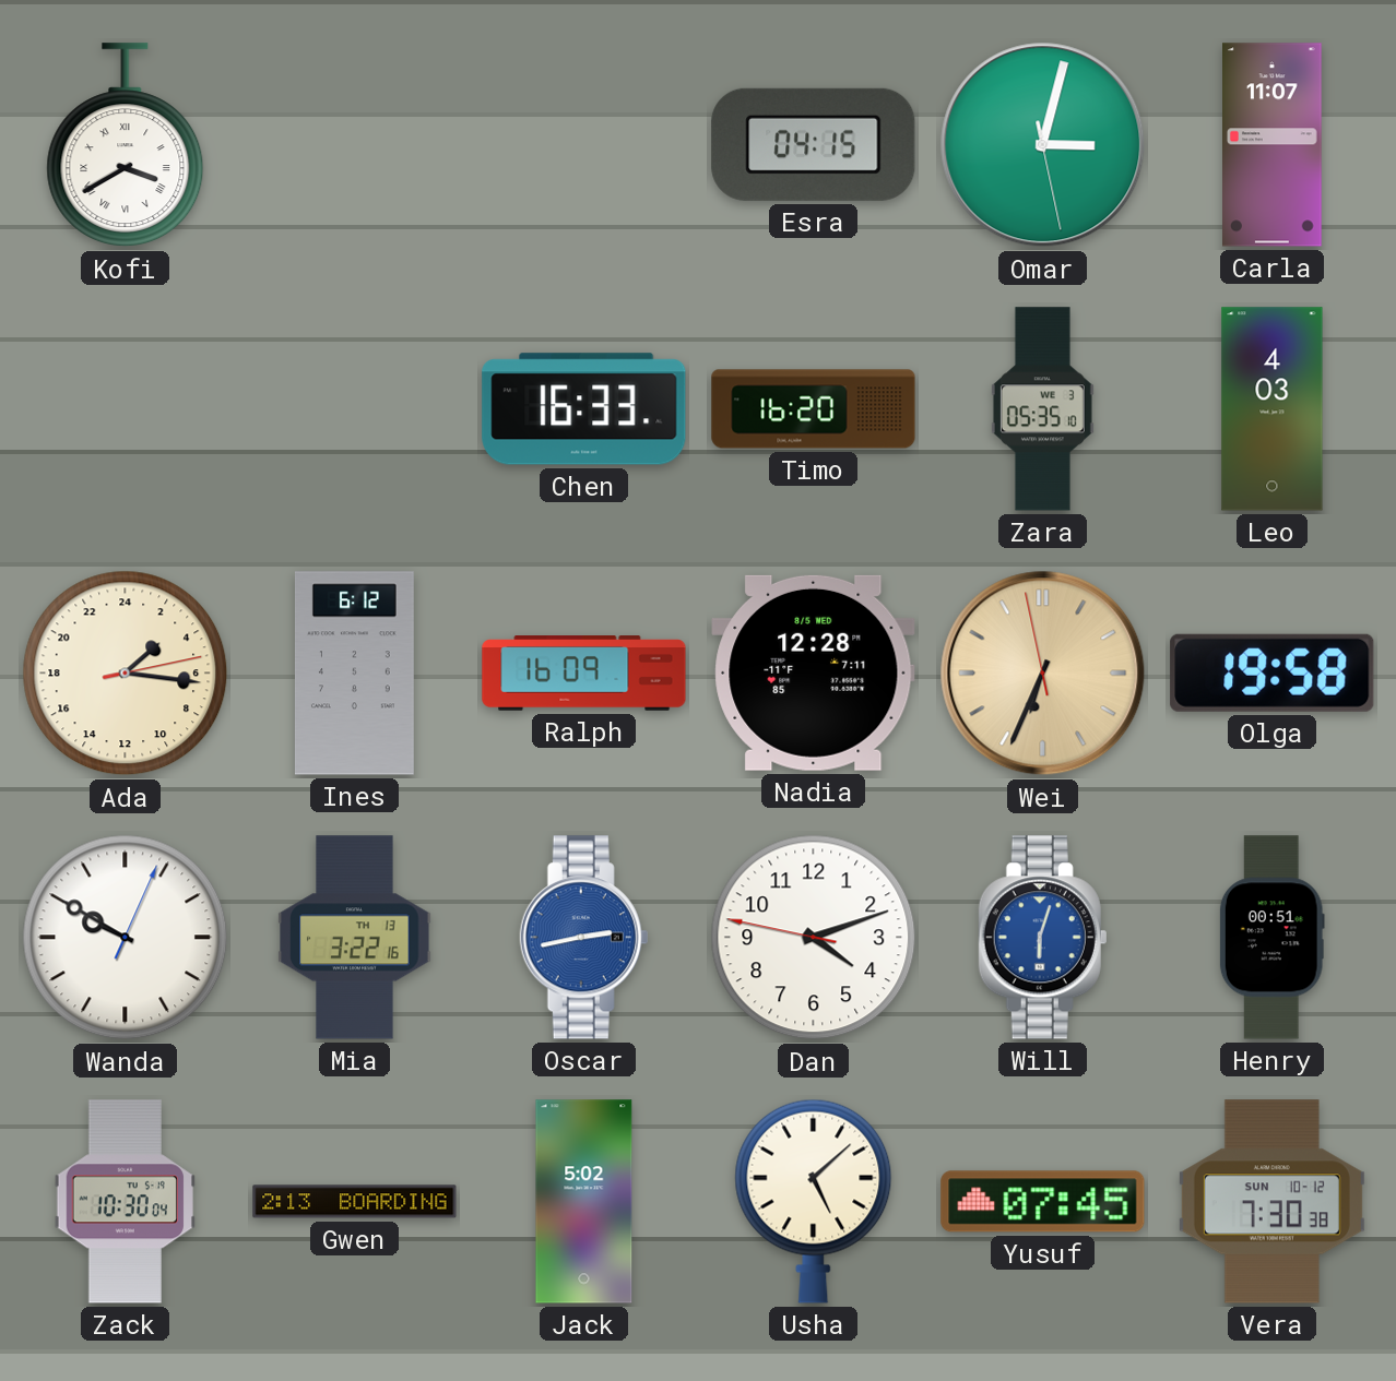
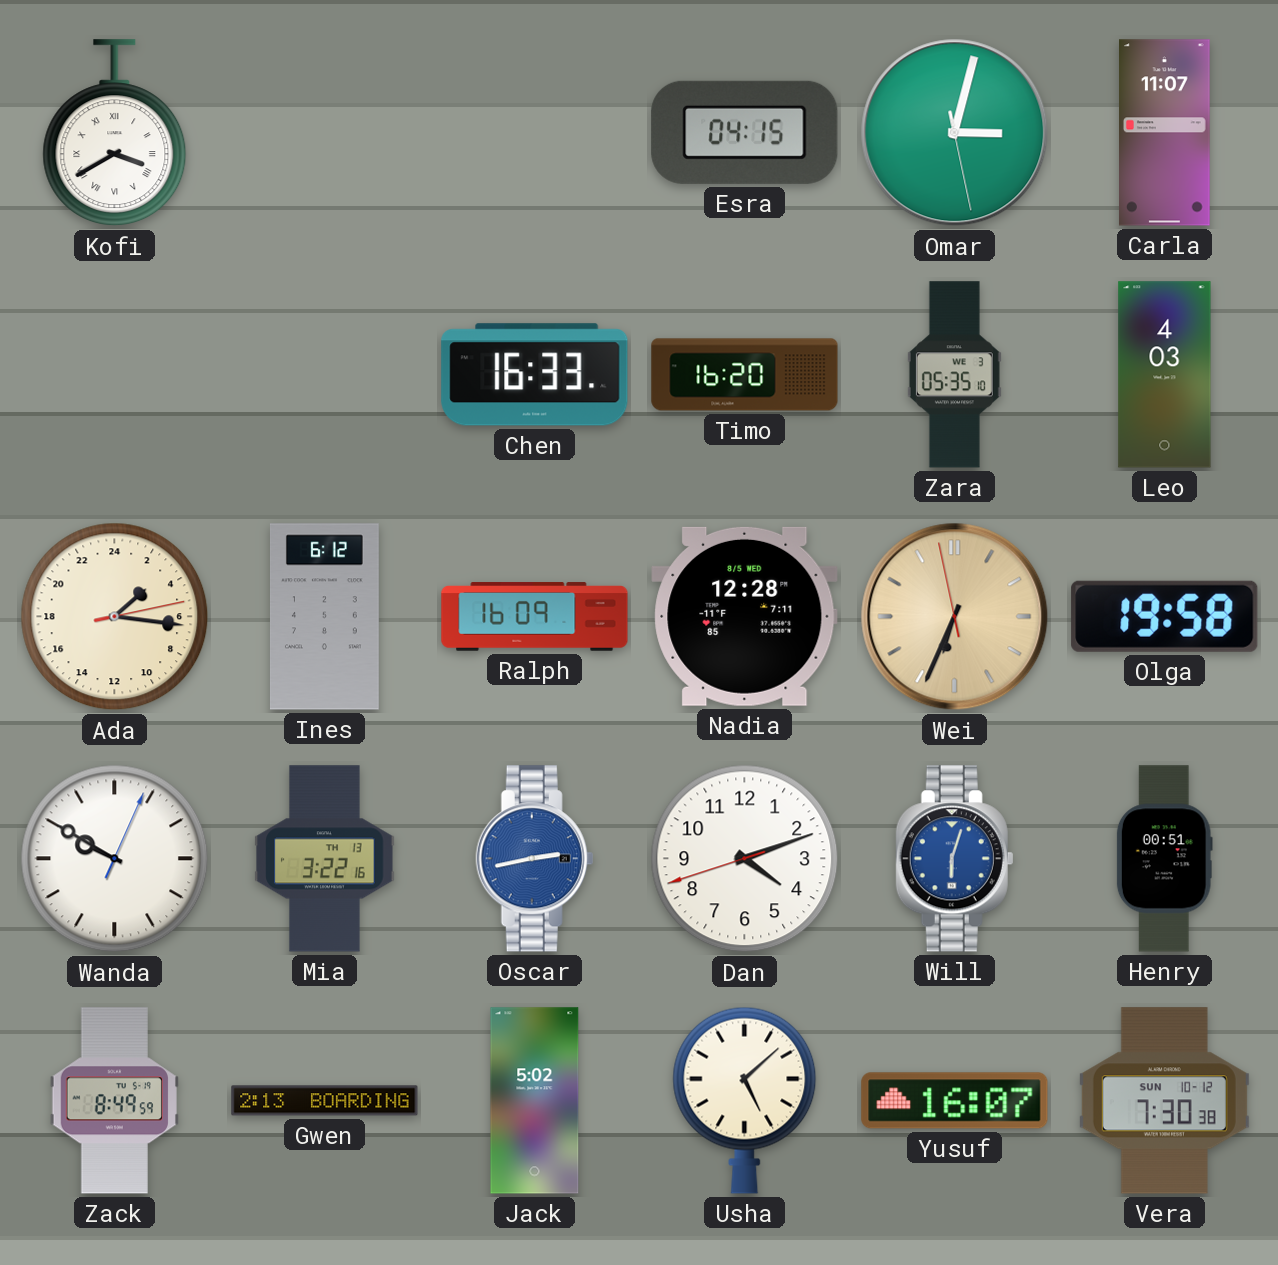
Dan: 4:11:47 -> 4:11:42
Zack: 10:30 -> 8:49
Yusuf: 07:45 -> 16:07
